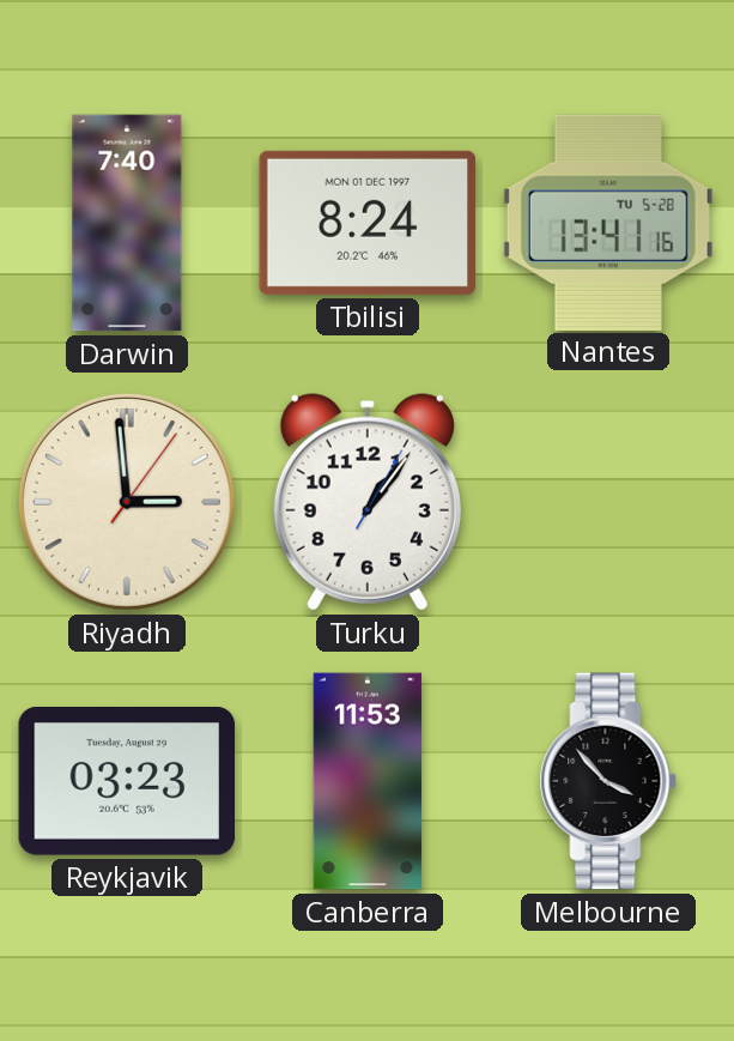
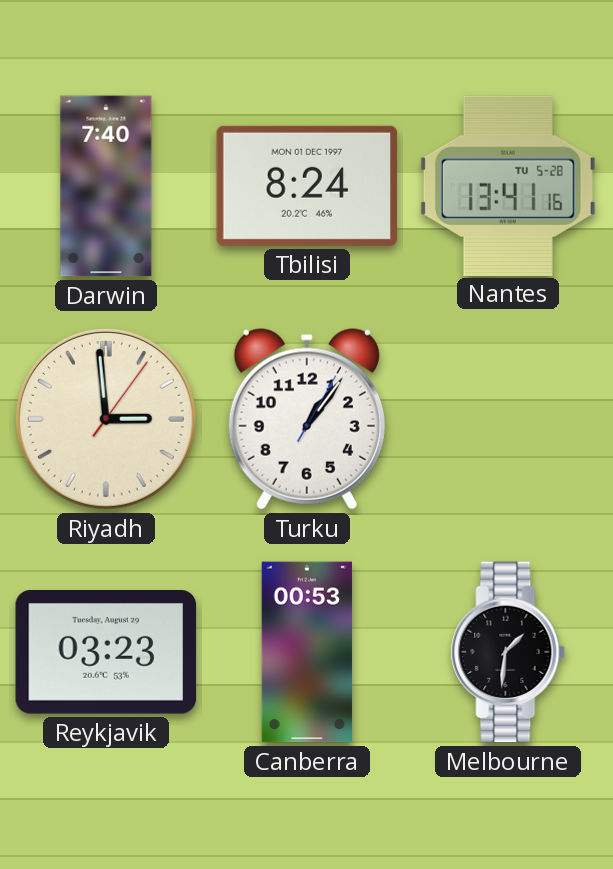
Canberra: 11:53 -> 00:53
Melbourne: 3:53 -> 1:31
